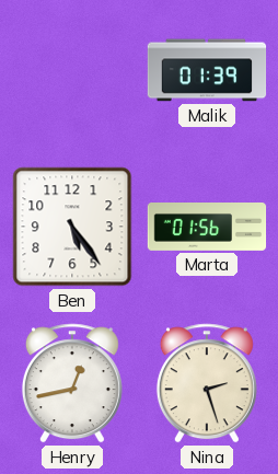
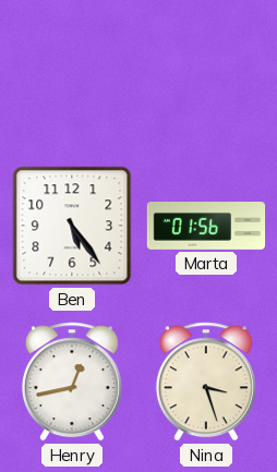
Malik: 01:39 -> none
Nina: 2:27 -> 3:27
